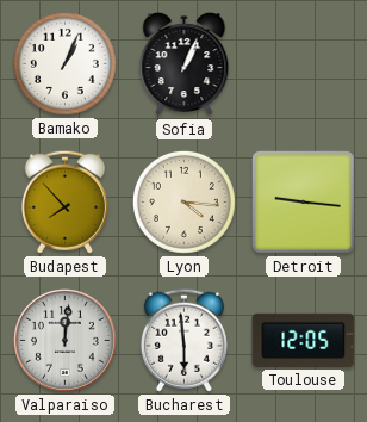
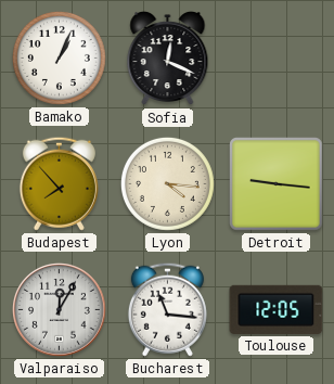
Sofia: 1:04 -> 12:19
Valparaiso: 12:01 -> 12:05
Bucharest: 5:59 -> 11:16
